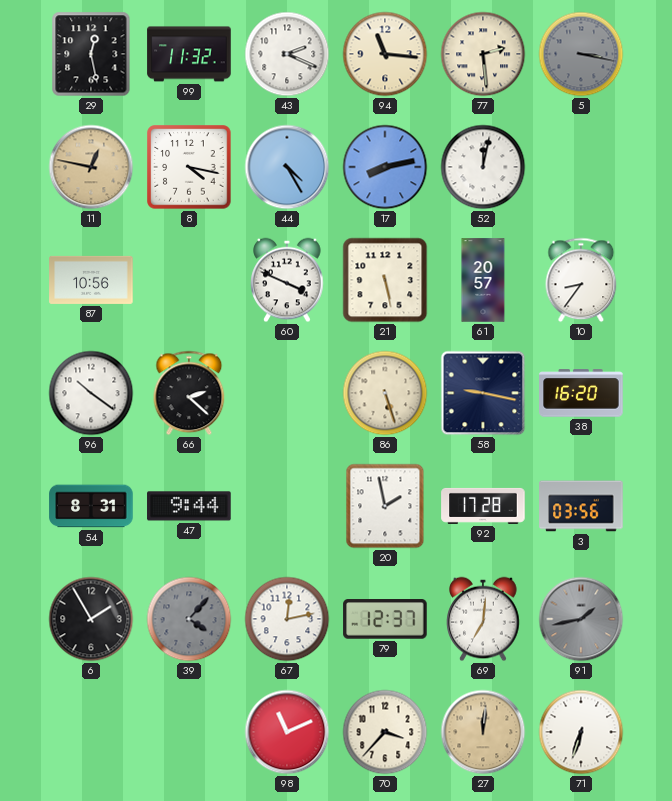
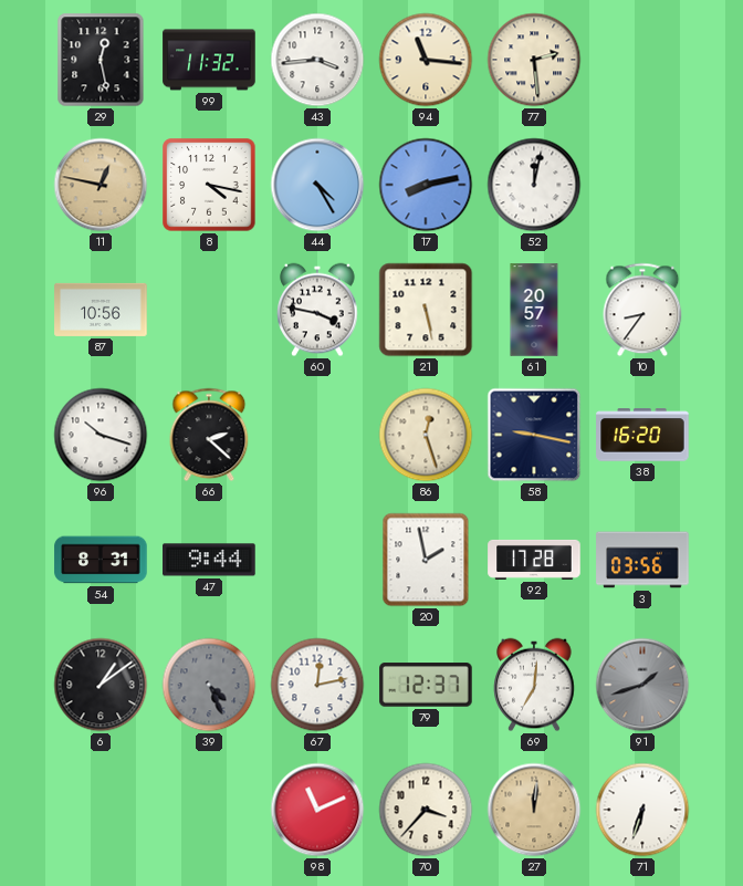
43: 2:19 -> 3:44
5: 3:17 -> none
60: 3:49 -> 3:47
96: 10:21 -> 10:18
86: 5:27 -> 12:27
6: 1:55 -> 1:09
39: 4:07 -> 4:26
91: 1:43 -> 1:42
